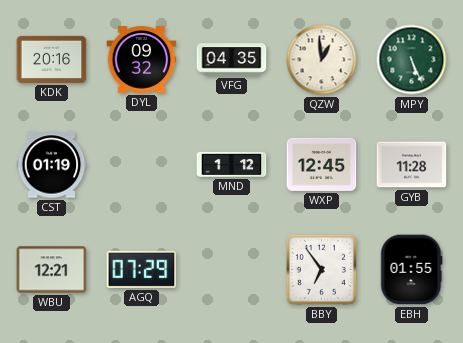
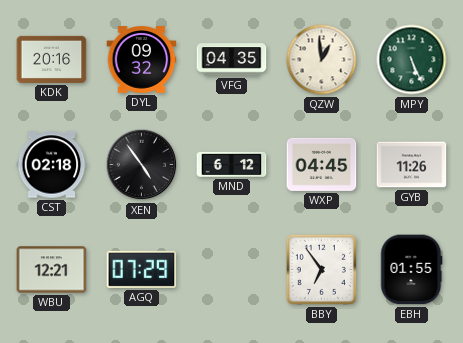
CST: 01:19 -> 02:18
XEN: none -> 4:54
MND: 1:12 -> 6:12
WXP: 12:45 -> 04:45
GYB: 11:28 -> 11:26
